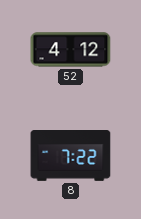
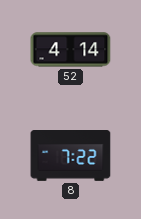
52: 4:12 -> 4:14
